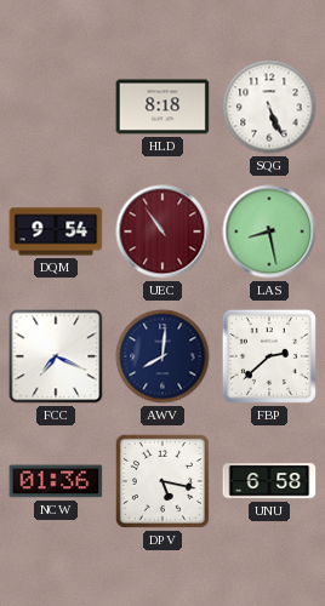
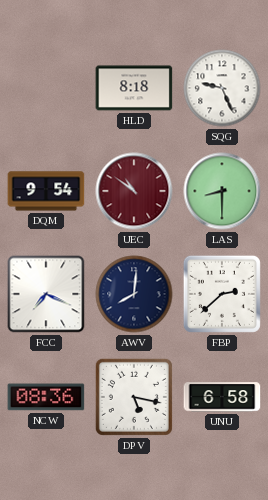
SQG: 5:26 -> 9:26
UEC: 10:54 -> 10:51
LAS: 8:28 -> 8:30
NCW: 01:36 -> 08:36
